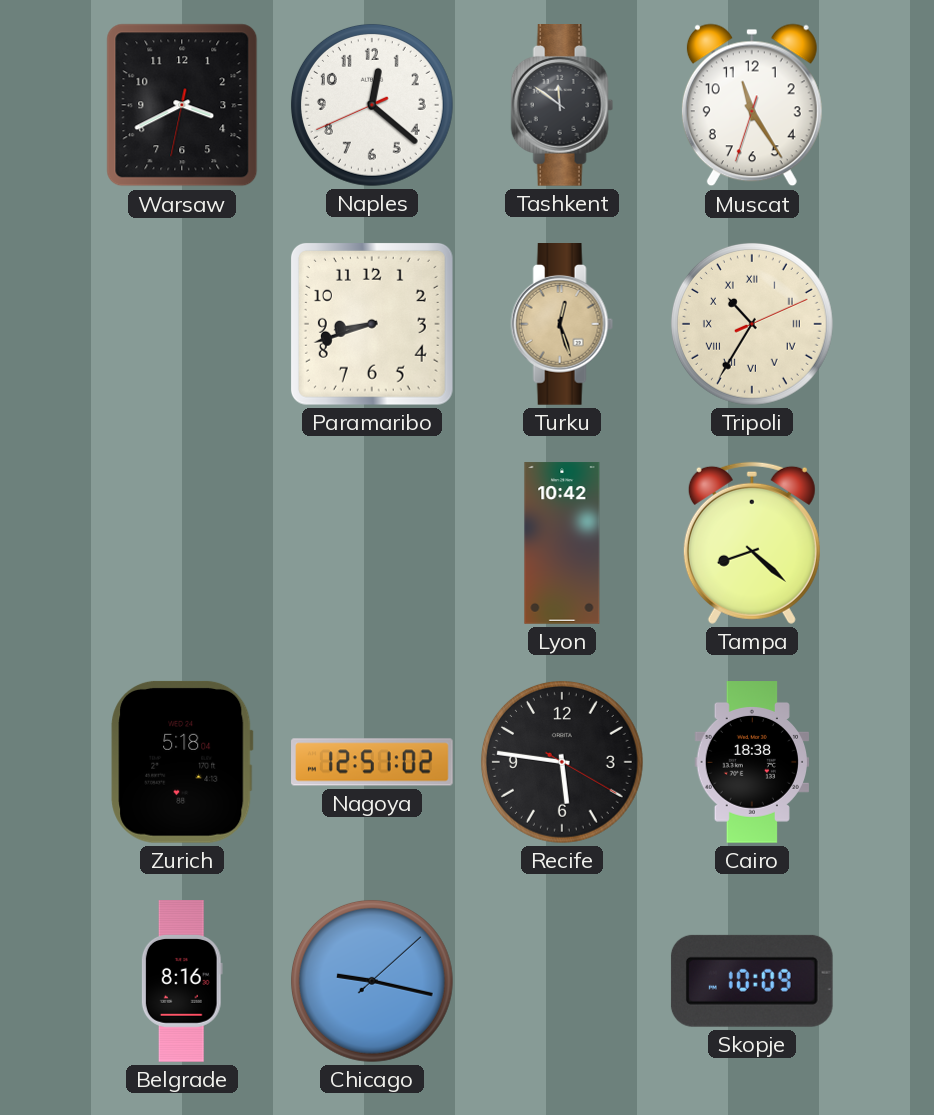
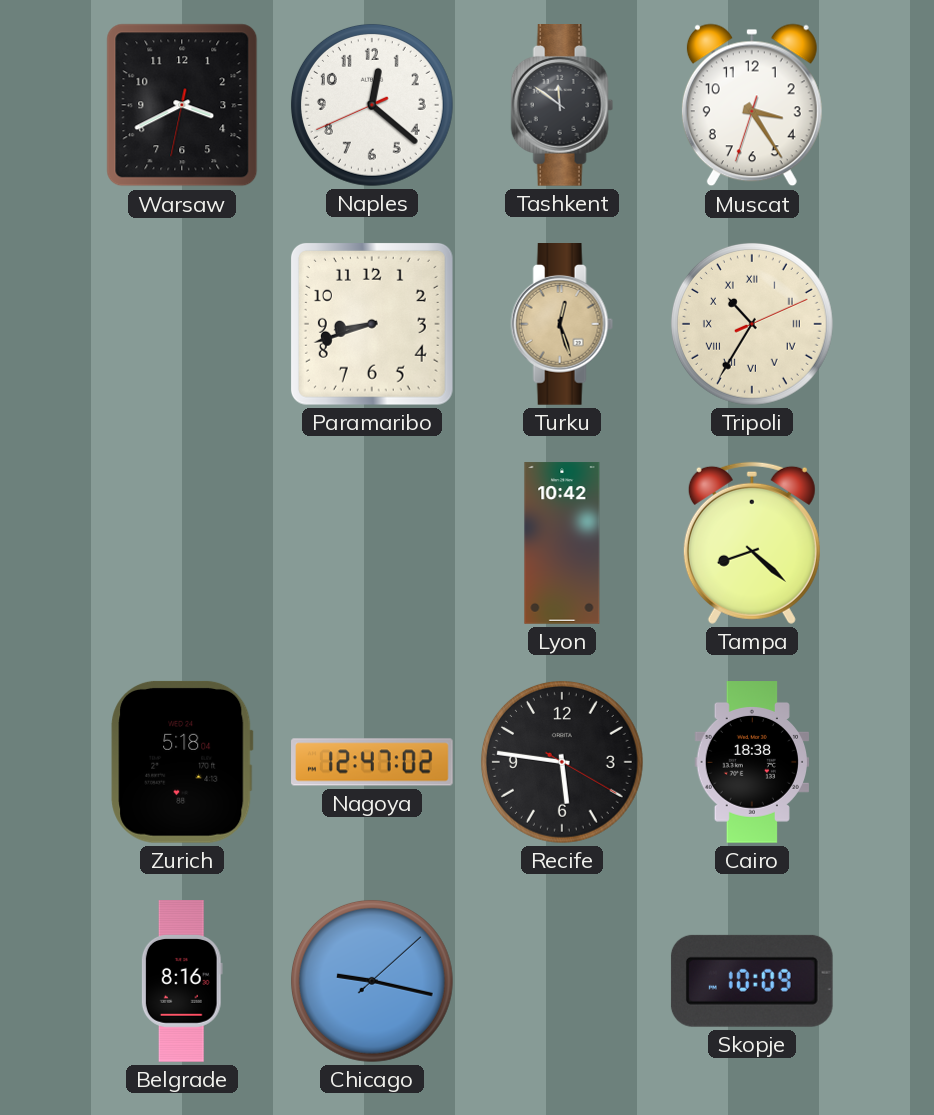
Muscat: 11:24 -> 3:24
Nagoya: 12:51 -> 12:47
